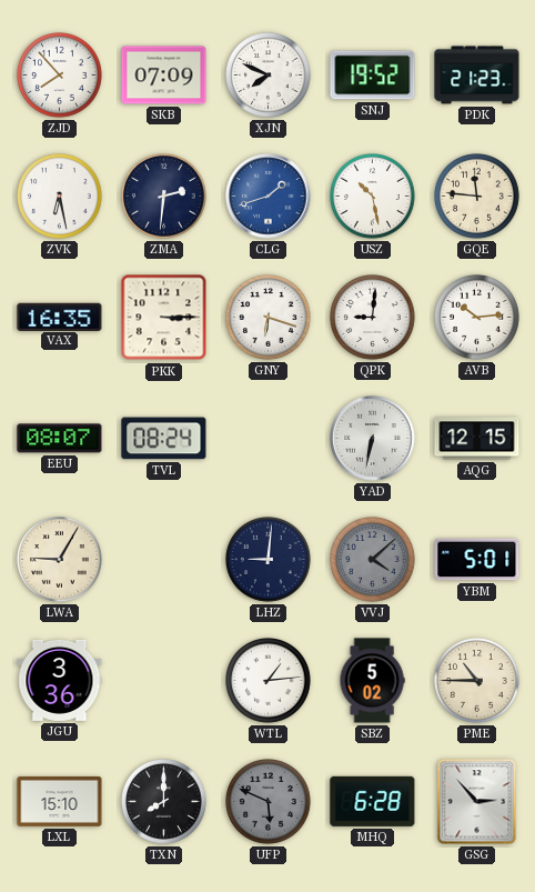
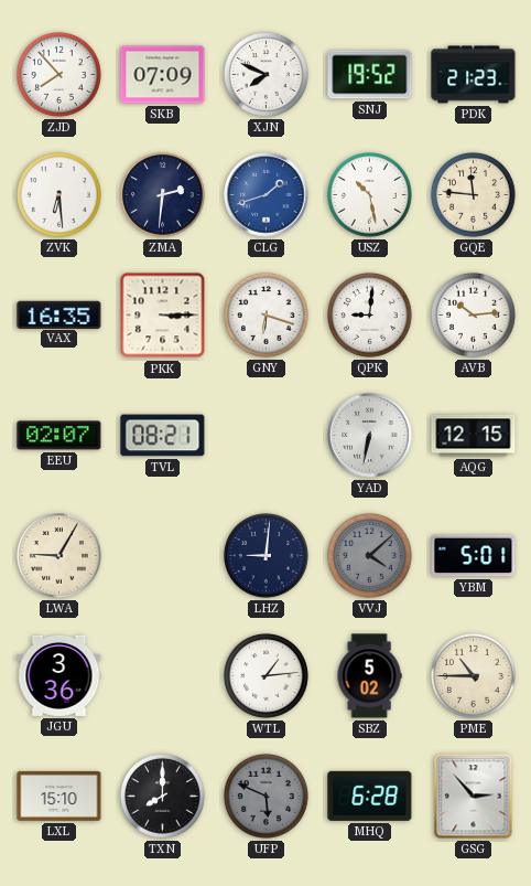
ZVK: 6:28 -> 6:29
EEU: 08:07 -> 02:07
TVL: 08:24 -> 08:21
